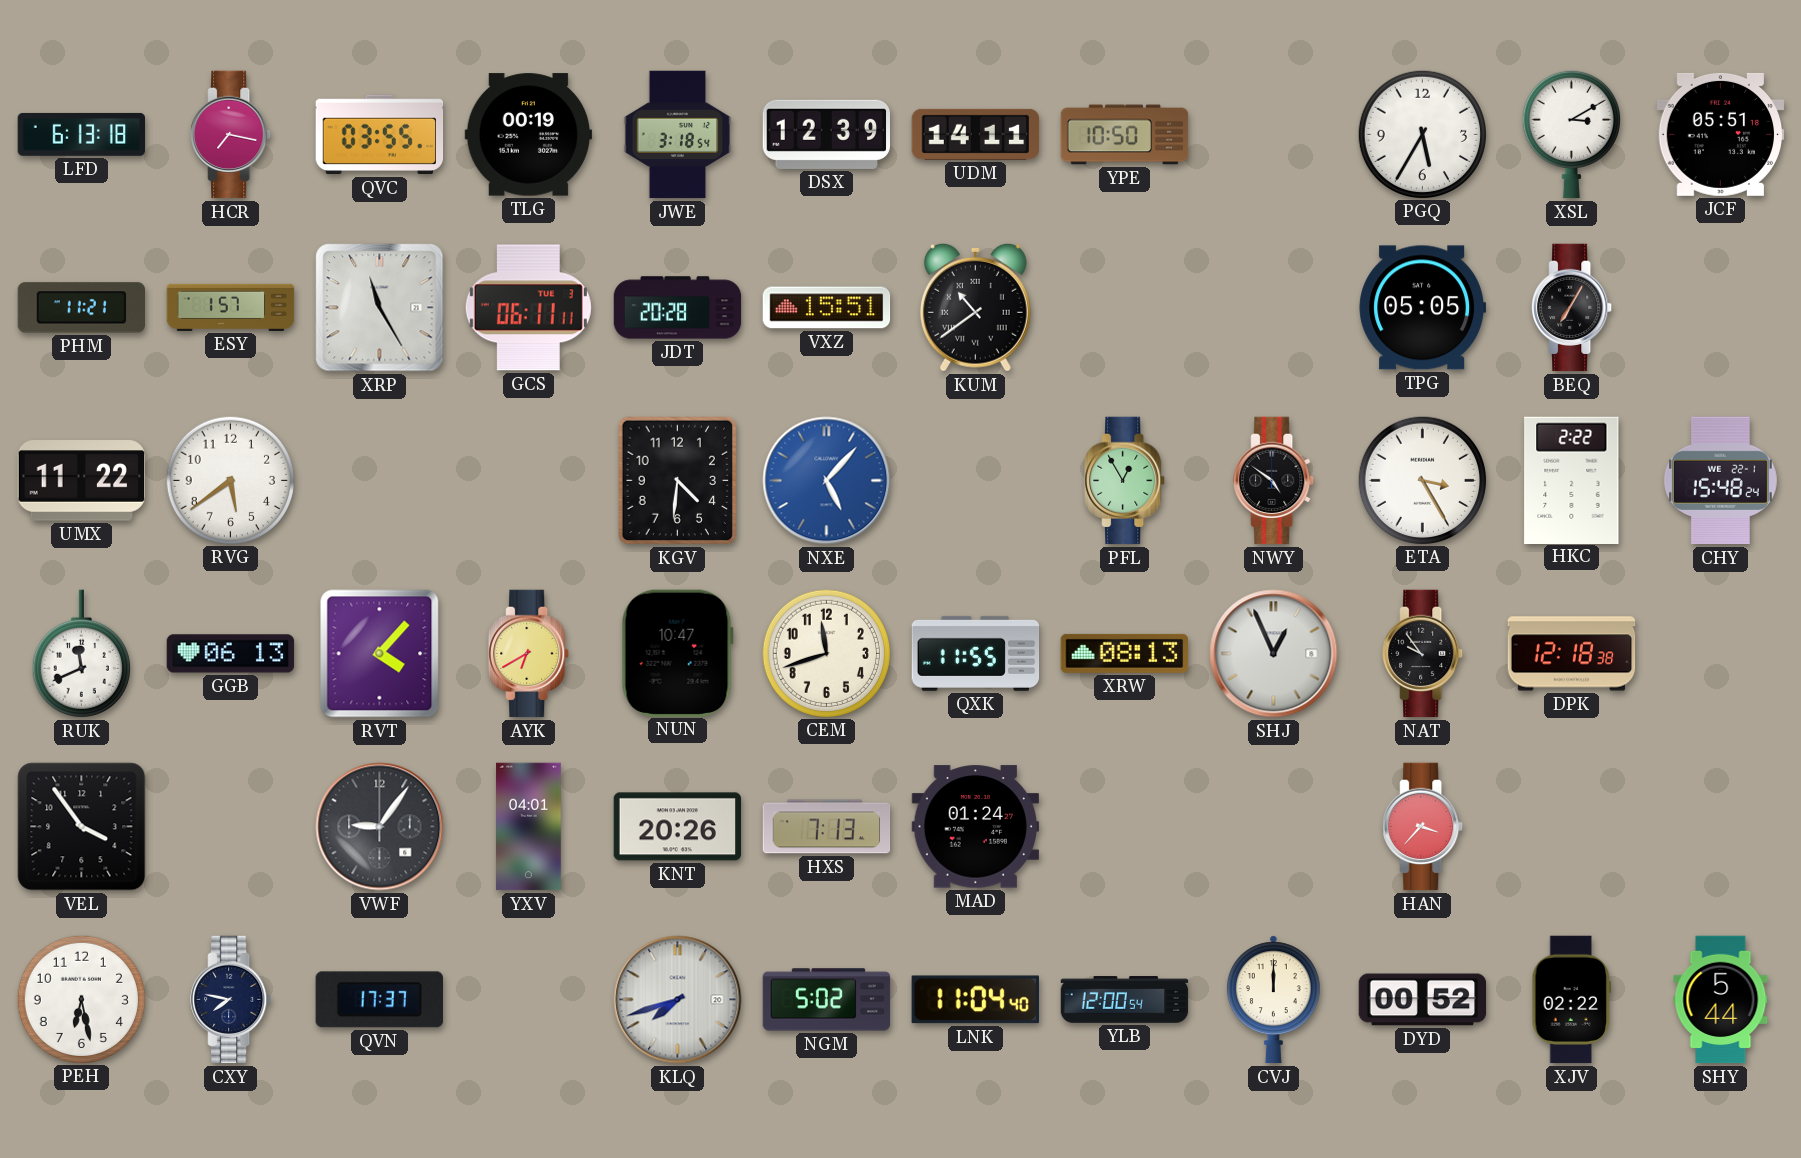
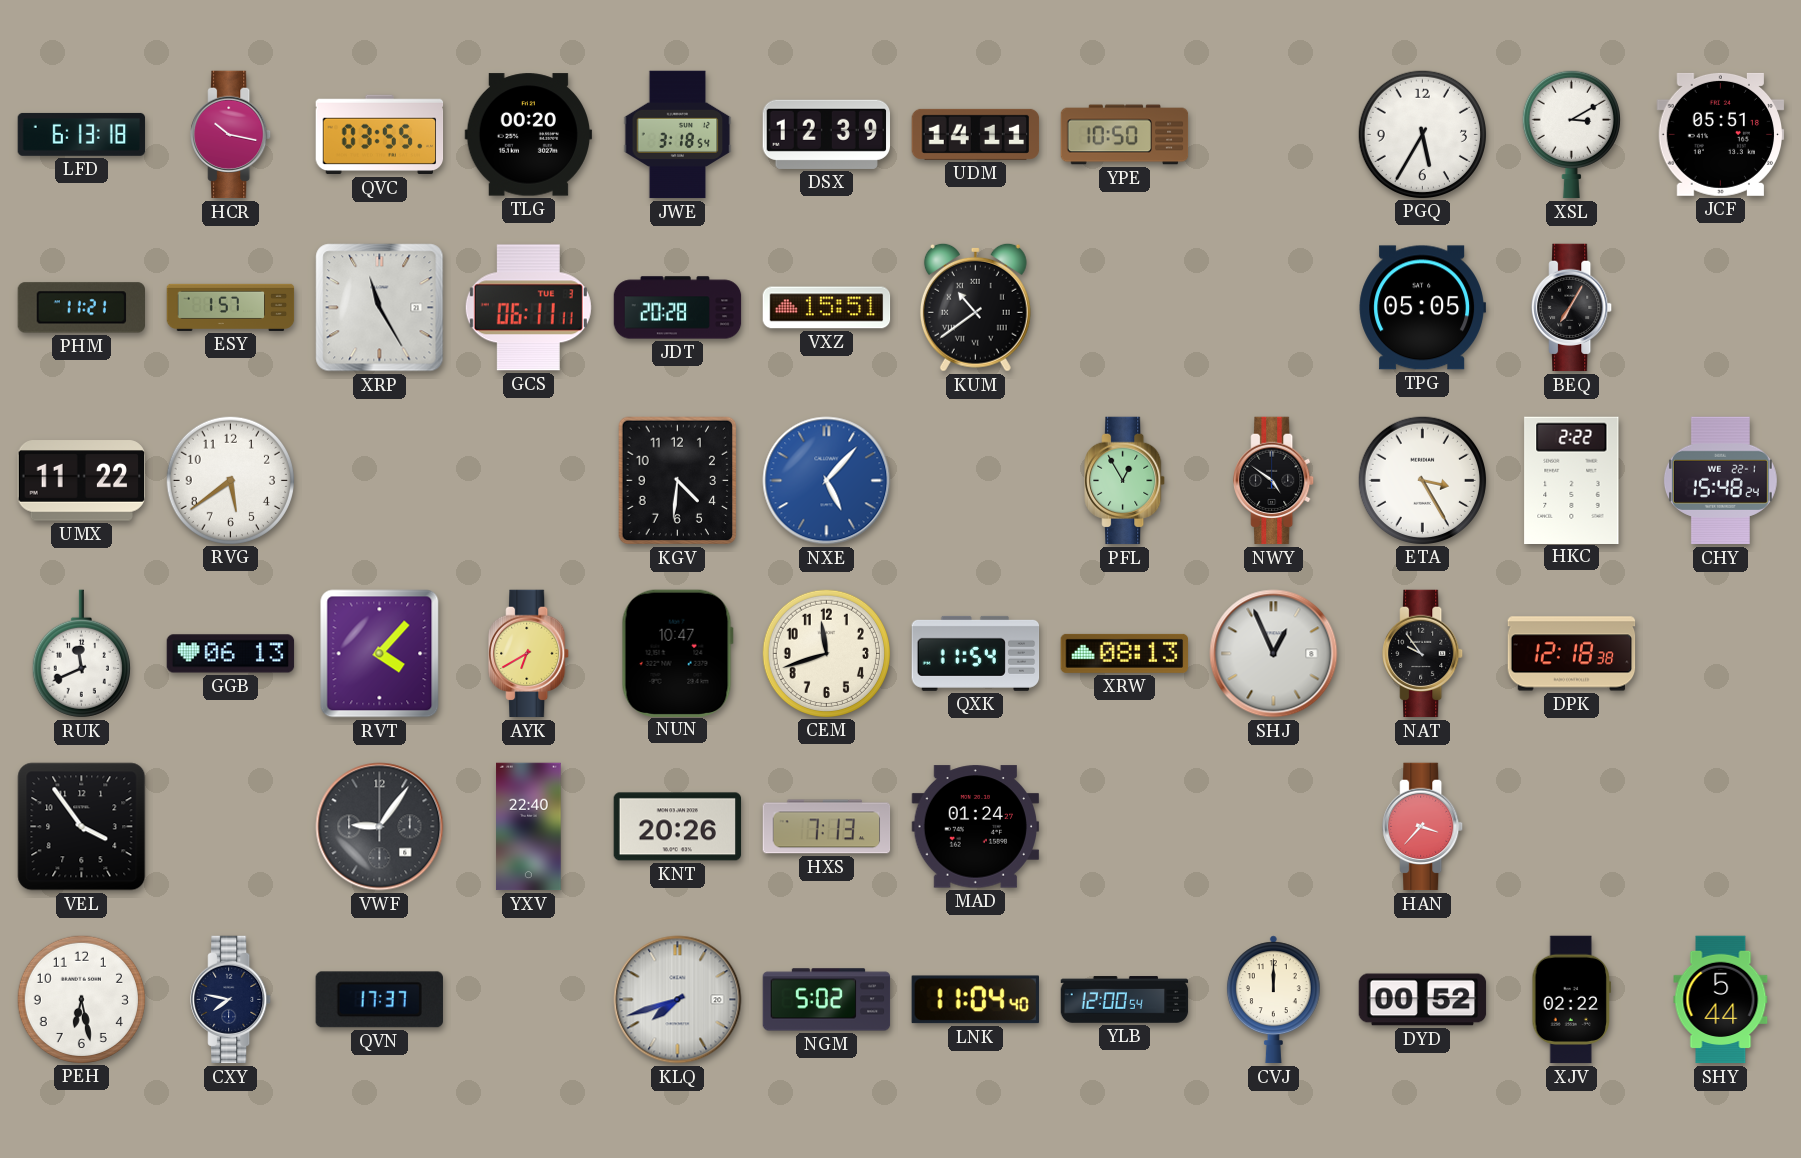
HCR: 7:17 -> 10:17
TLG: 00:19 -> 00:20
QXK: 11:55 -> 11:54
YXV: 04:01 -> 22:40
